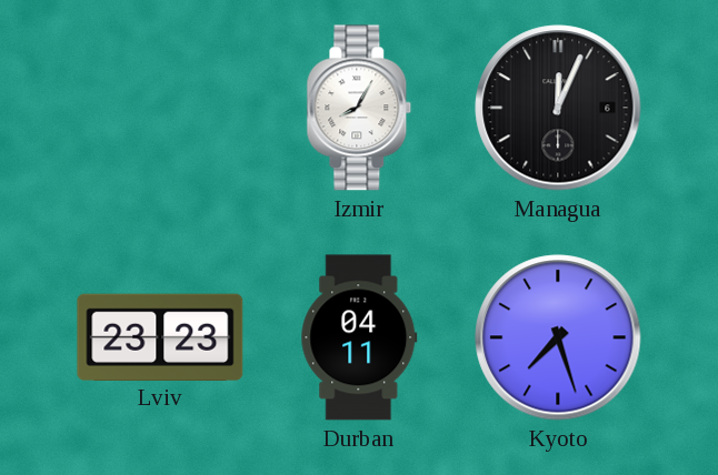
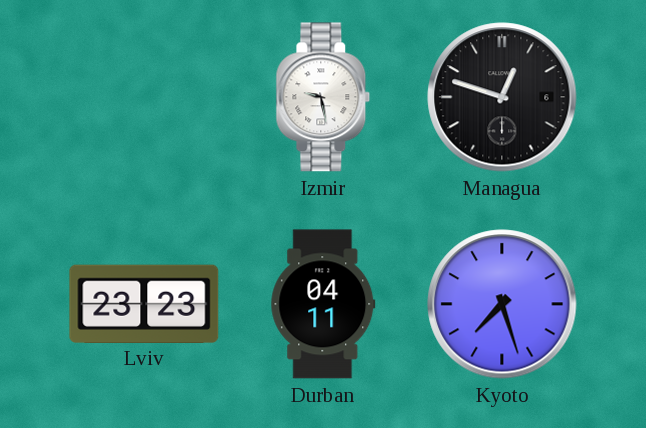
Izmir: 8:05 -> 9:28
Managua: 12:04 -> 12:48
